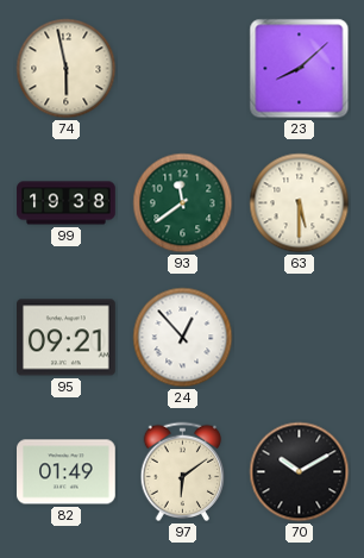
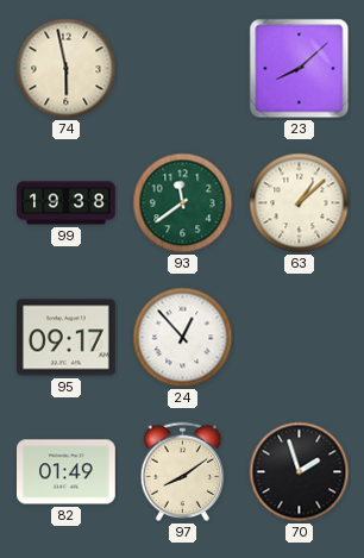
63: 5:30 -> 1:08
95: 09:21 -> 09:17
97: 6:09 -> 8:09
70: 10:10 -> 1:57
